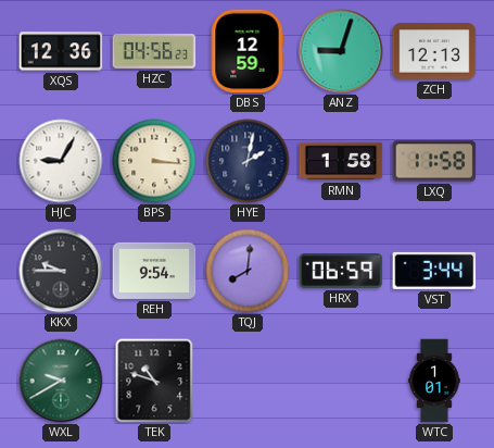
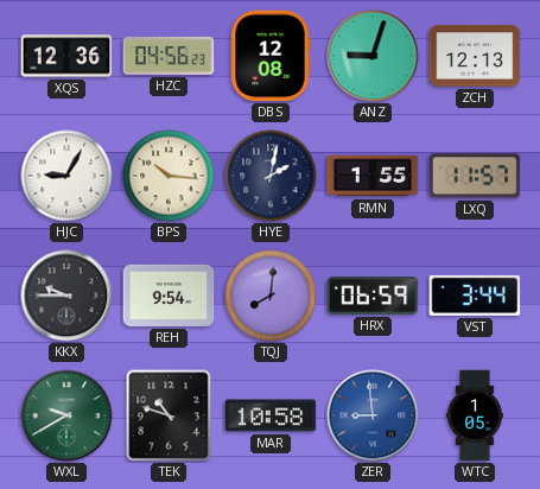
DBS: 12:59 -> 12:08
BPS: 3:16 -> 10:16
RMN: 1:58 -> 1:55
LXQ: 11:58 -> 11:57
MAR: none -> 10:58
ZER: none -> 8:59
WTC: 1:01 -> 1:05
